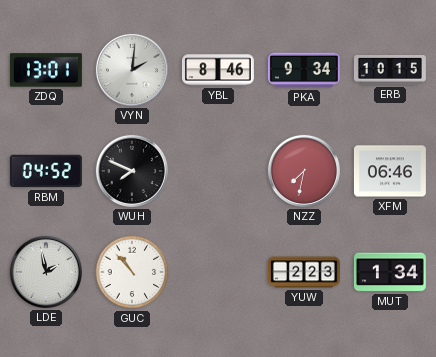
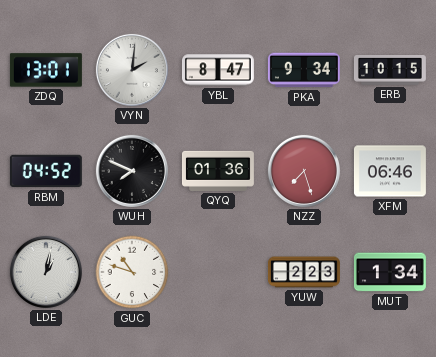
YBL: 8:46 -> 8:47
QYQ: none -> 01:36
NZZ: 7:32 -> 7:27
LDE: 1:58 -> 1:02
GUC: 10:53 -> 10:48
